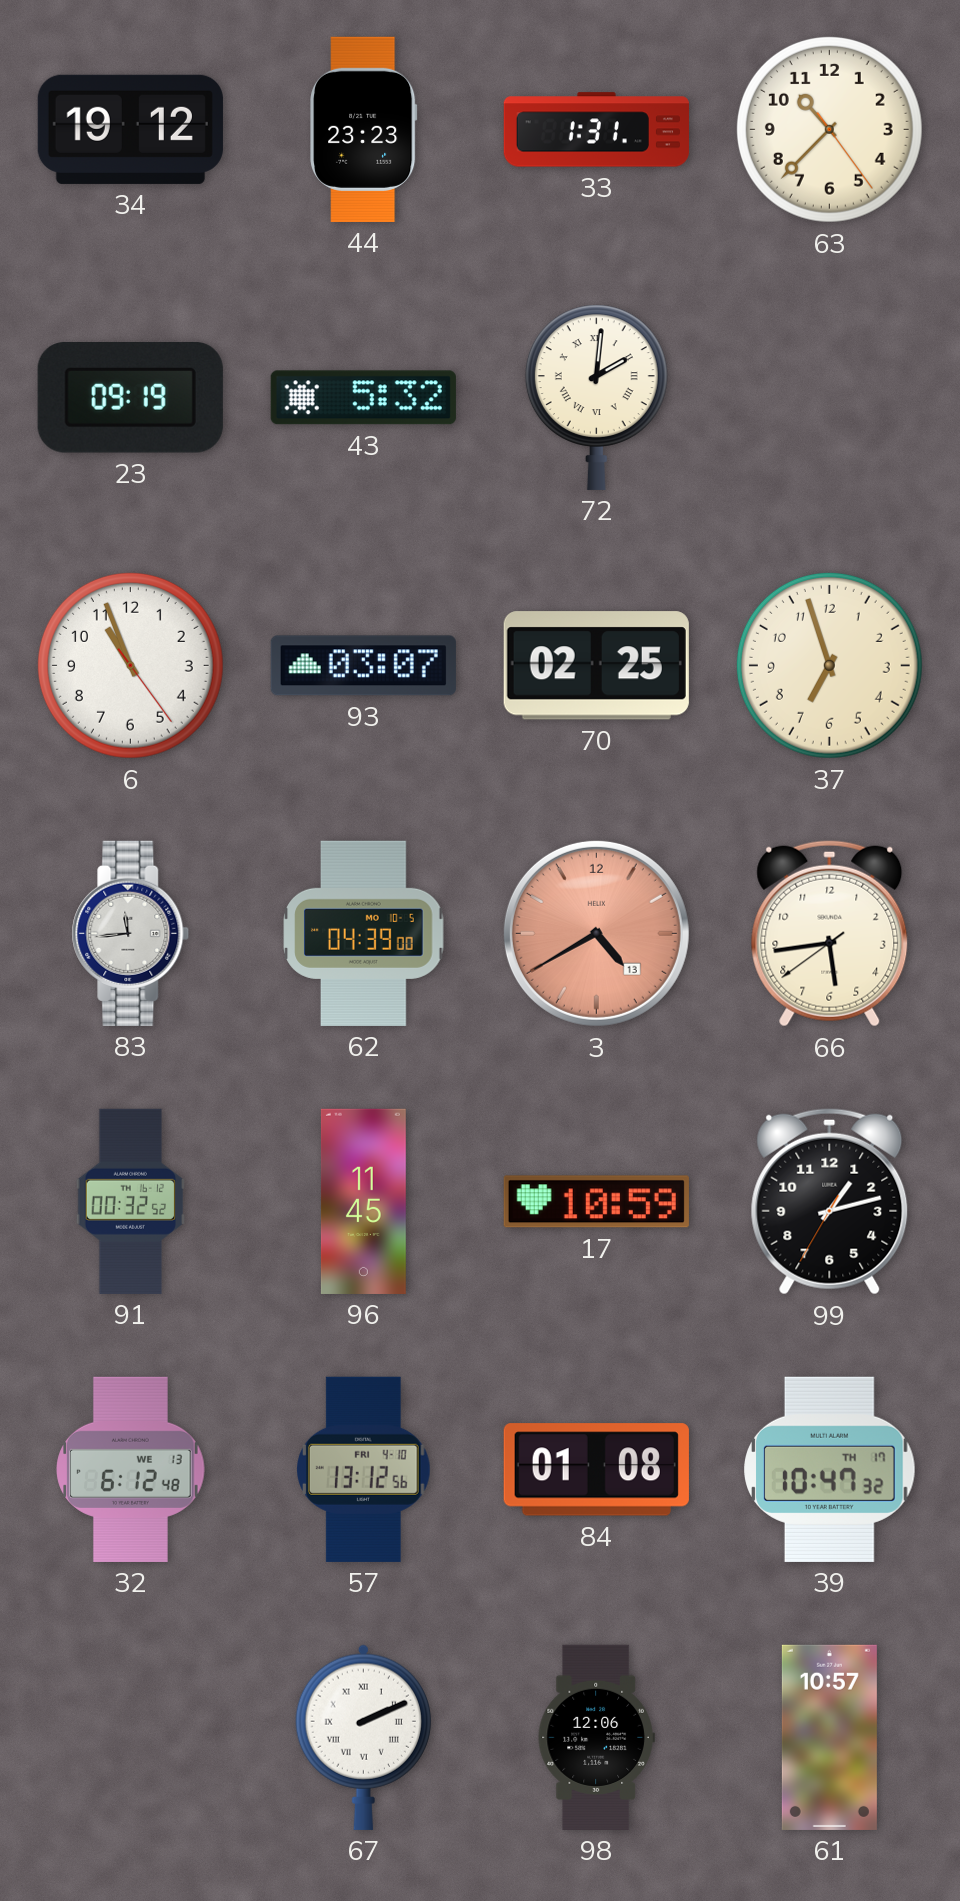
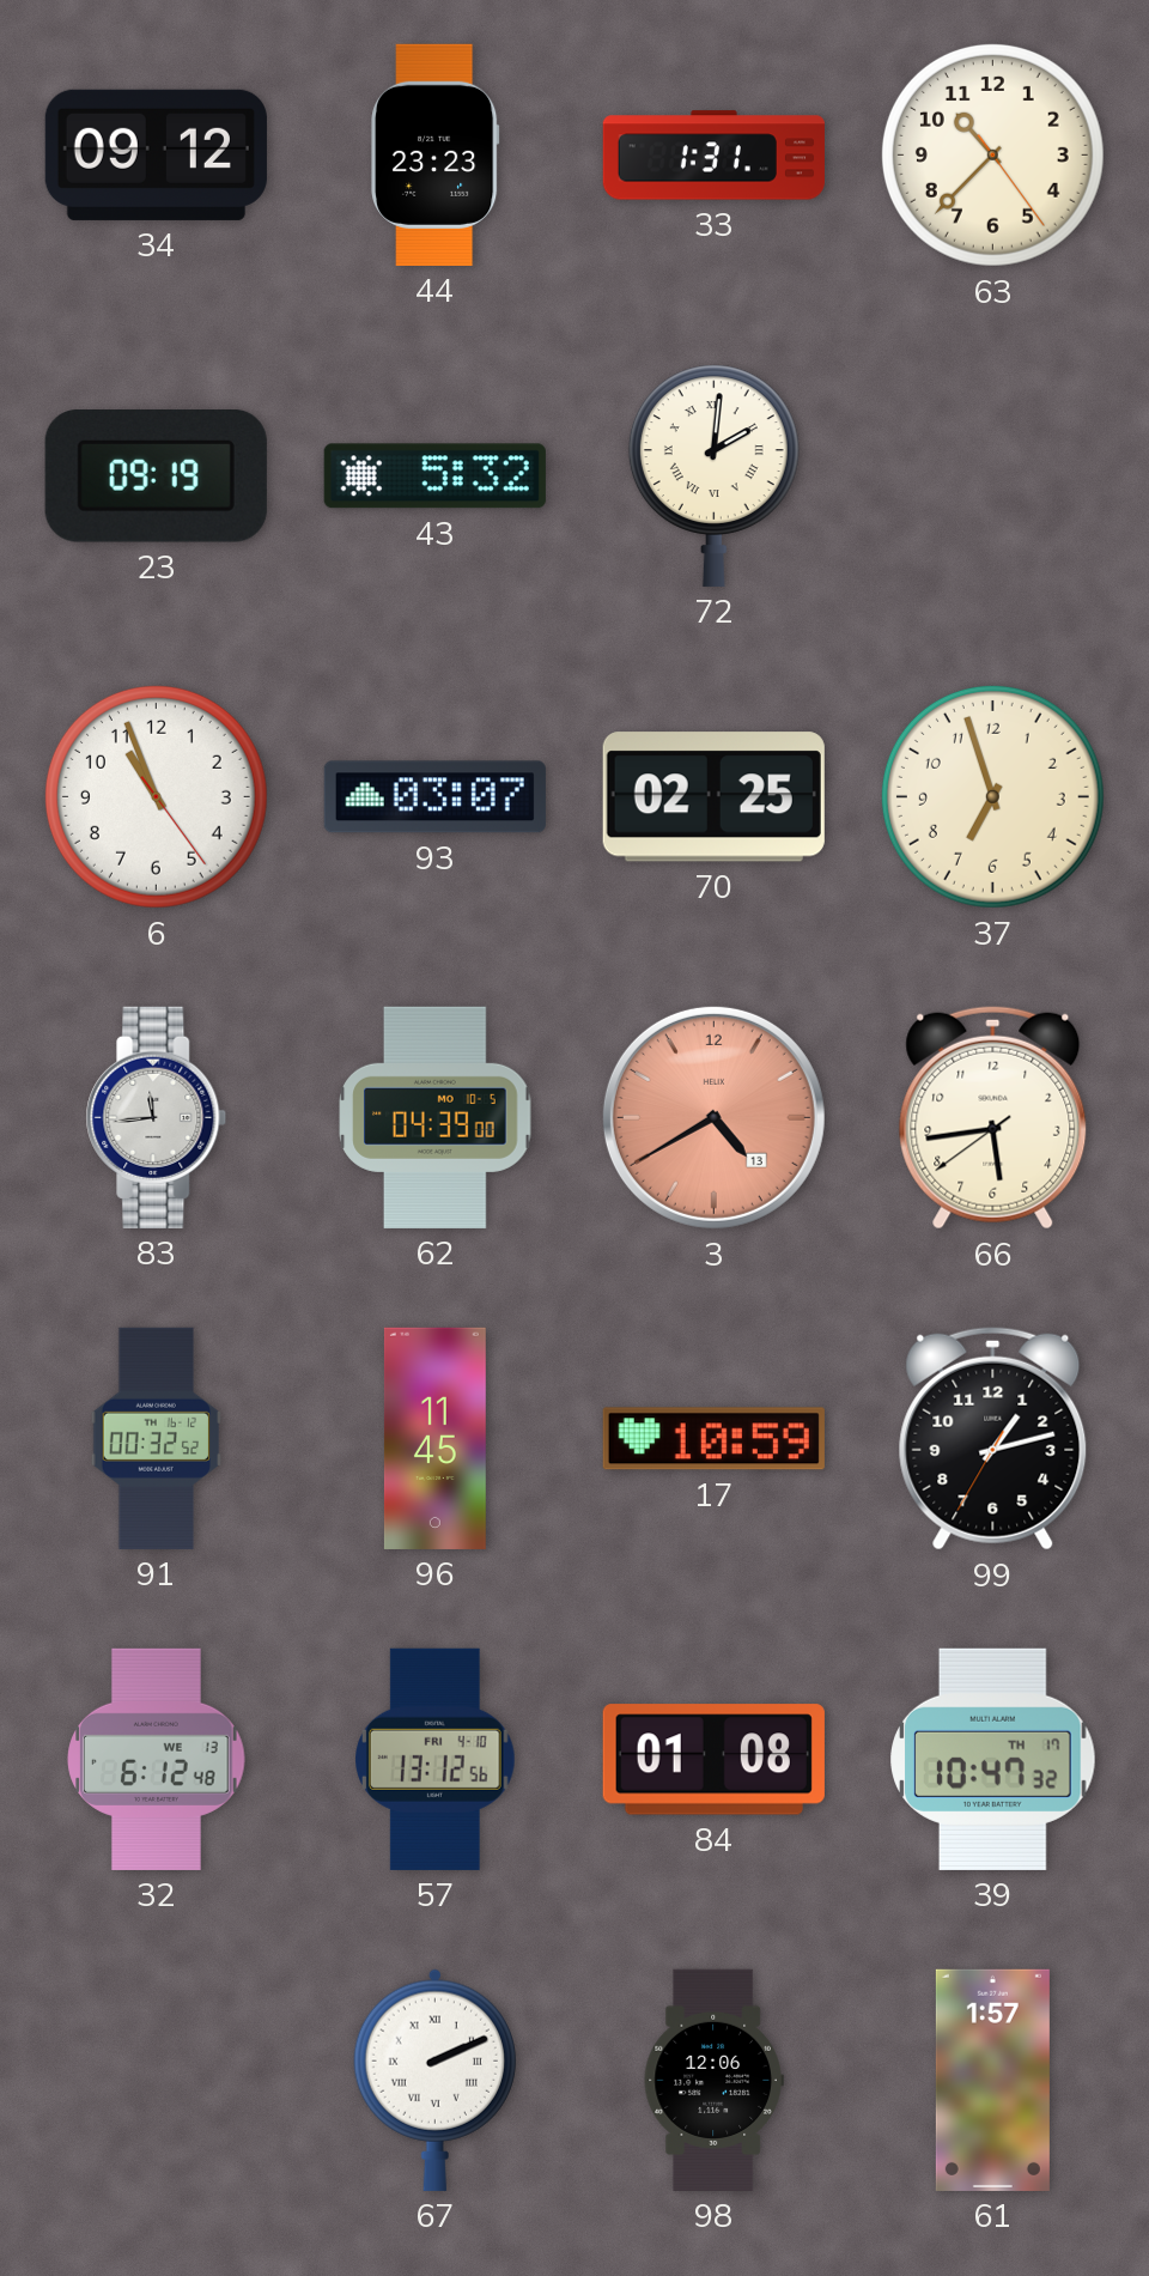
34: 19:12 -> 09:12
61: 10:57 -> 1:57
